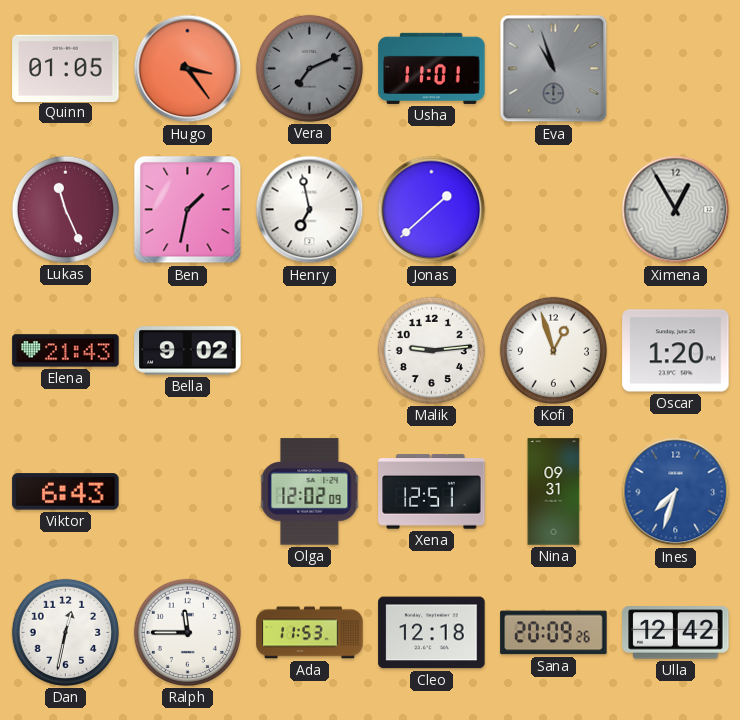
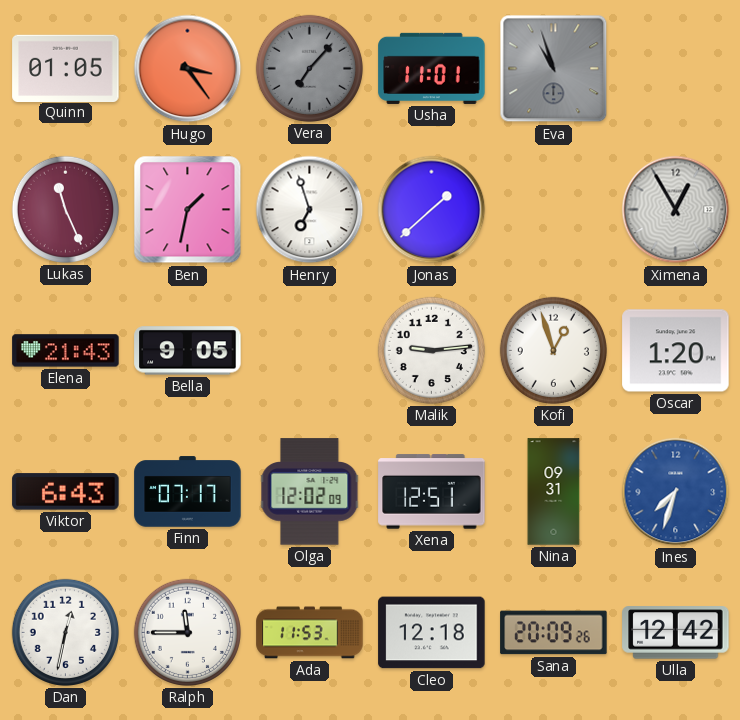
Vera: 7:11 -> 7:07
Henry: 6:58 -> 6:57
Bella: 9:02 -> 9:05
Finn: none -> 07:17
